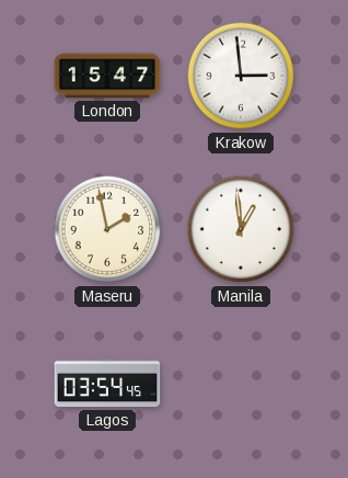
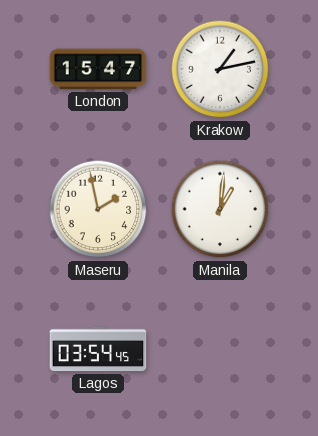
Krakow: 2:59 -> 1:13
Manila: 12:59 -> 1:01
